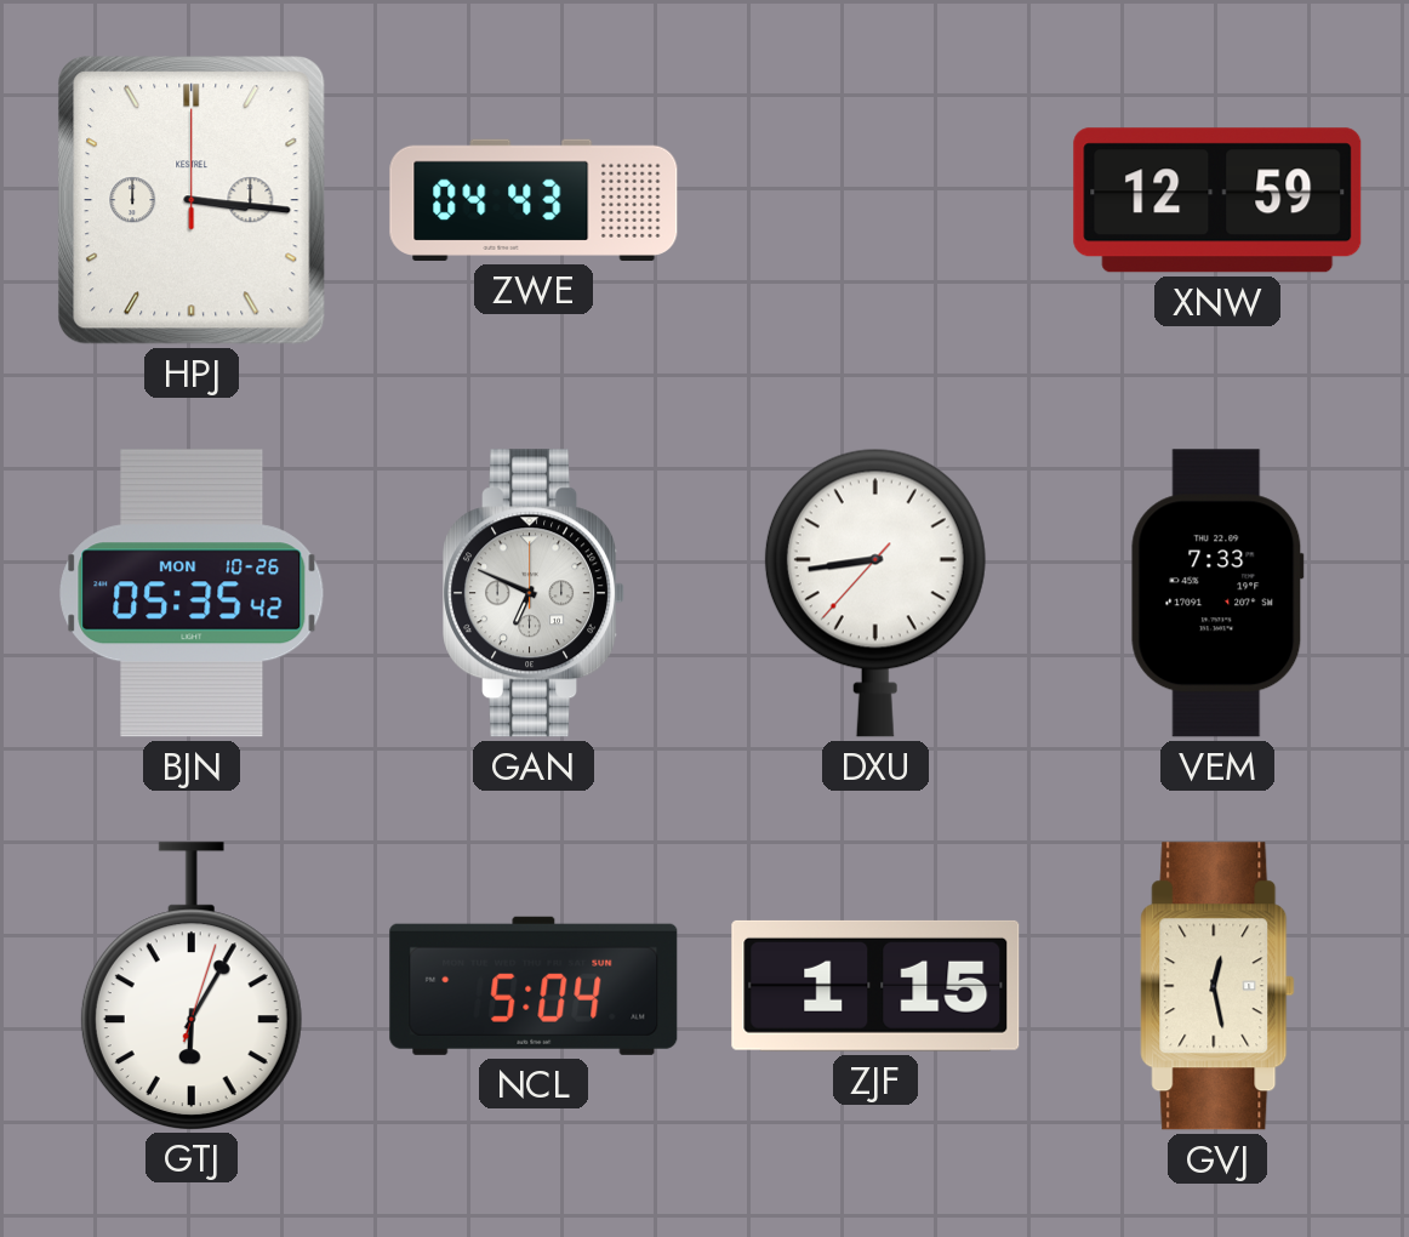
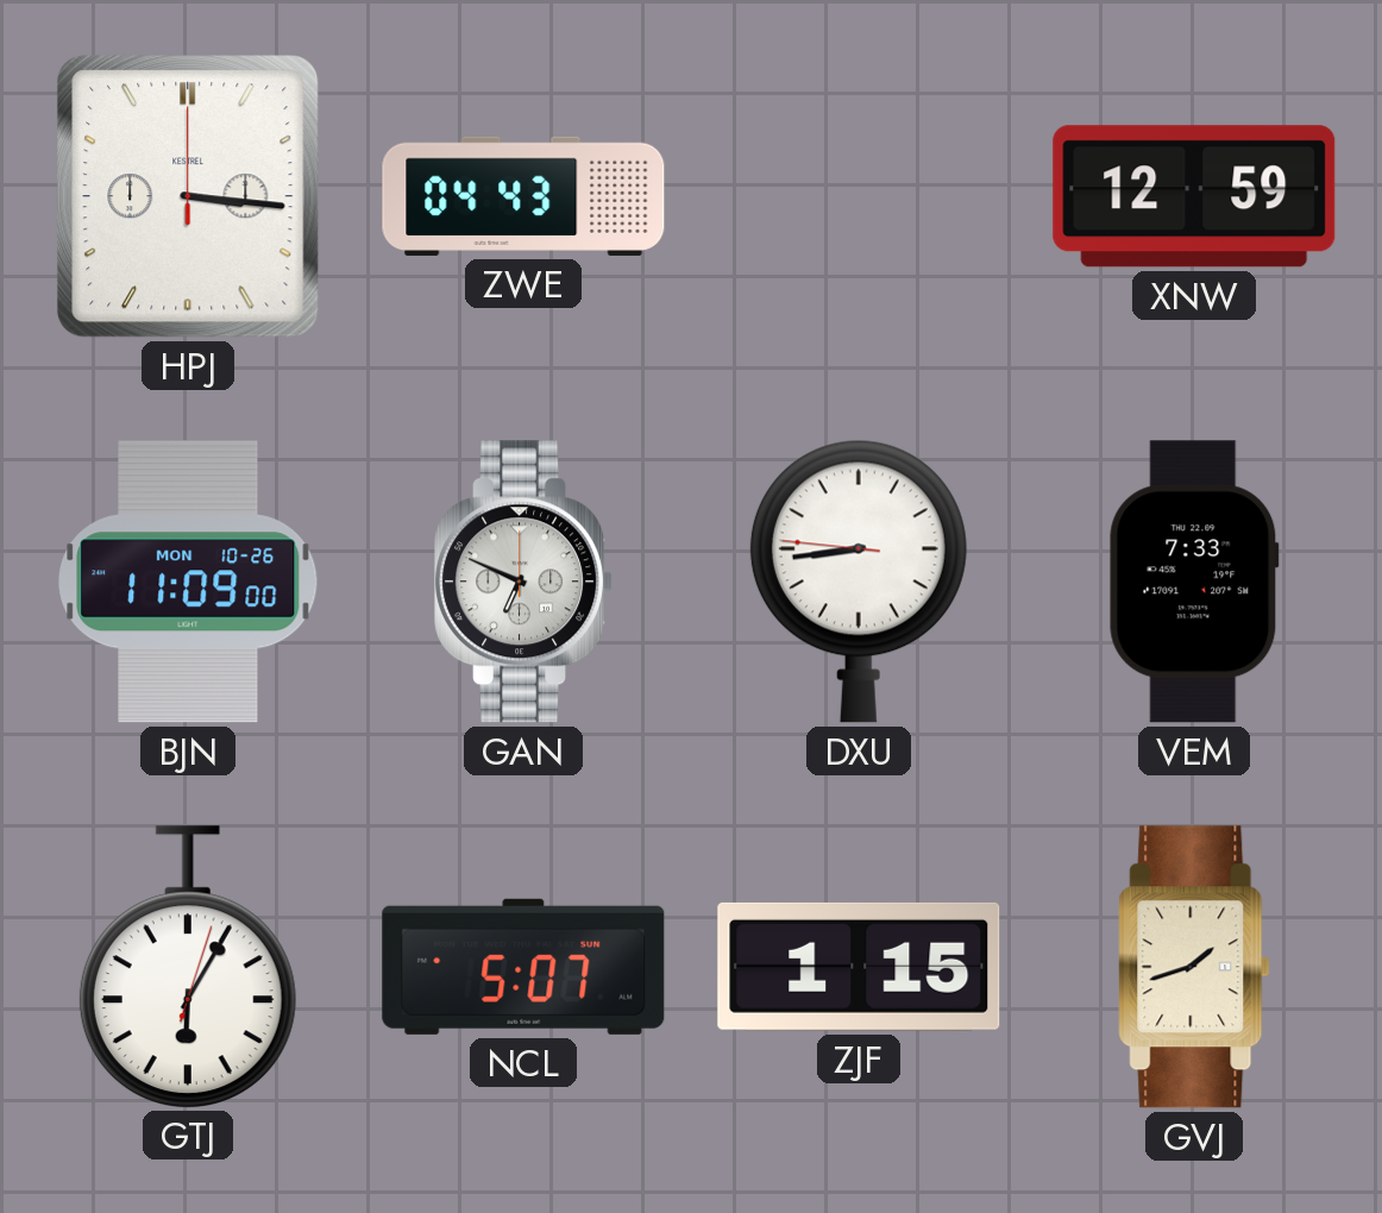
BJN: 05:35 -> 11:09
DXU: 8:43:37 -> 8:43:46
NCL: 5:04 -> 5:07
GVJ: 12:28 -> 1:42
